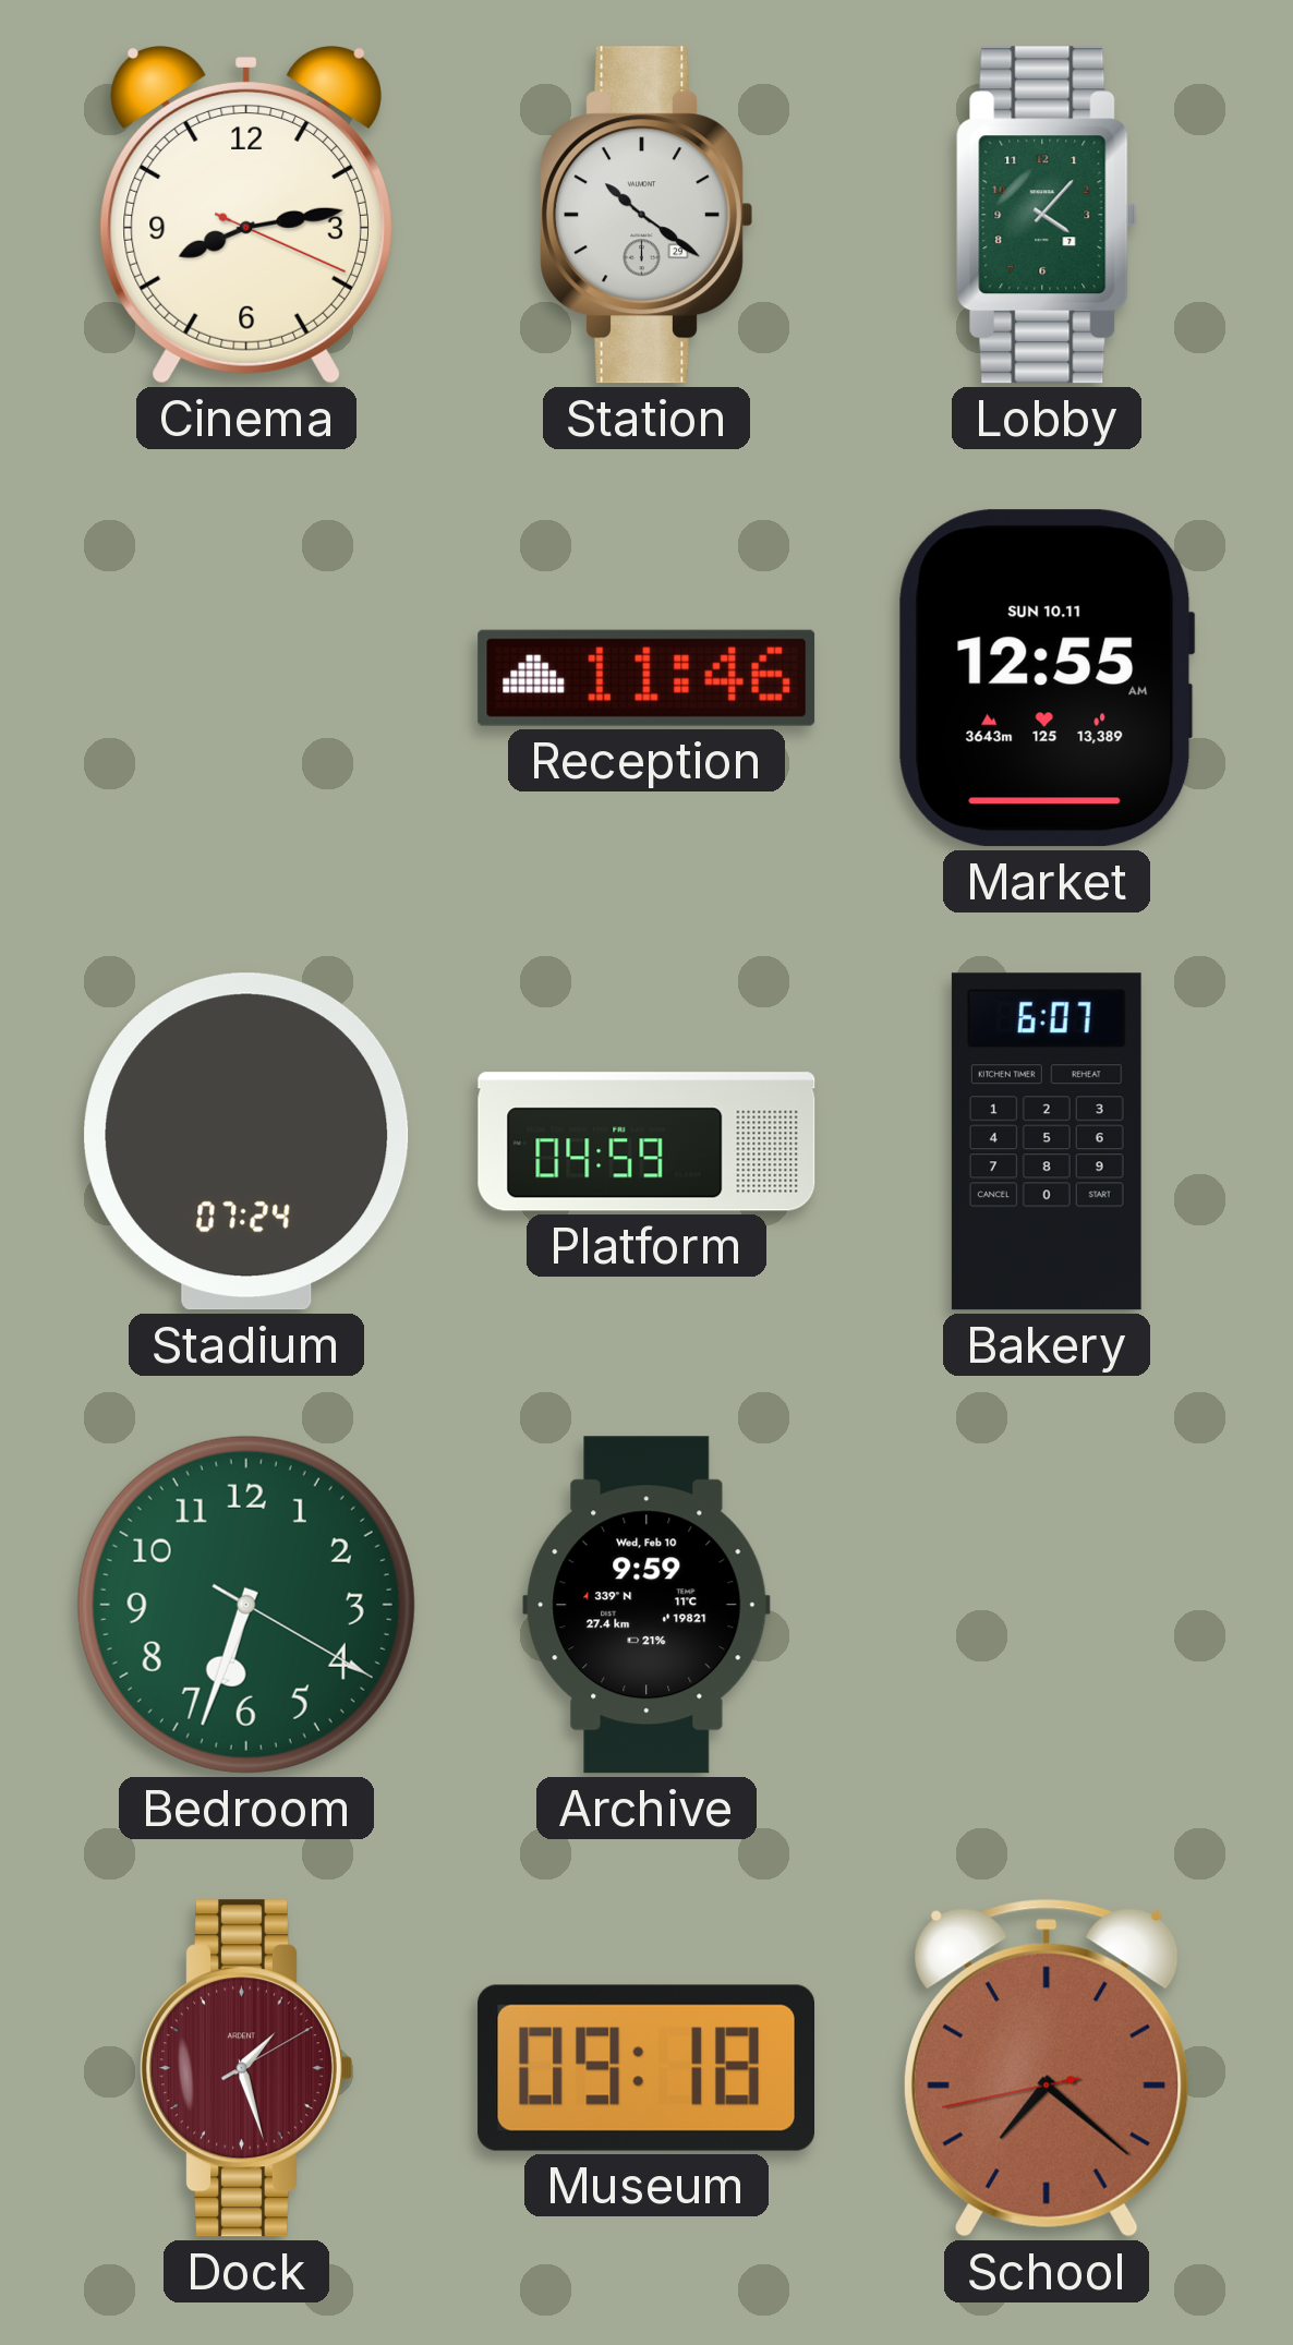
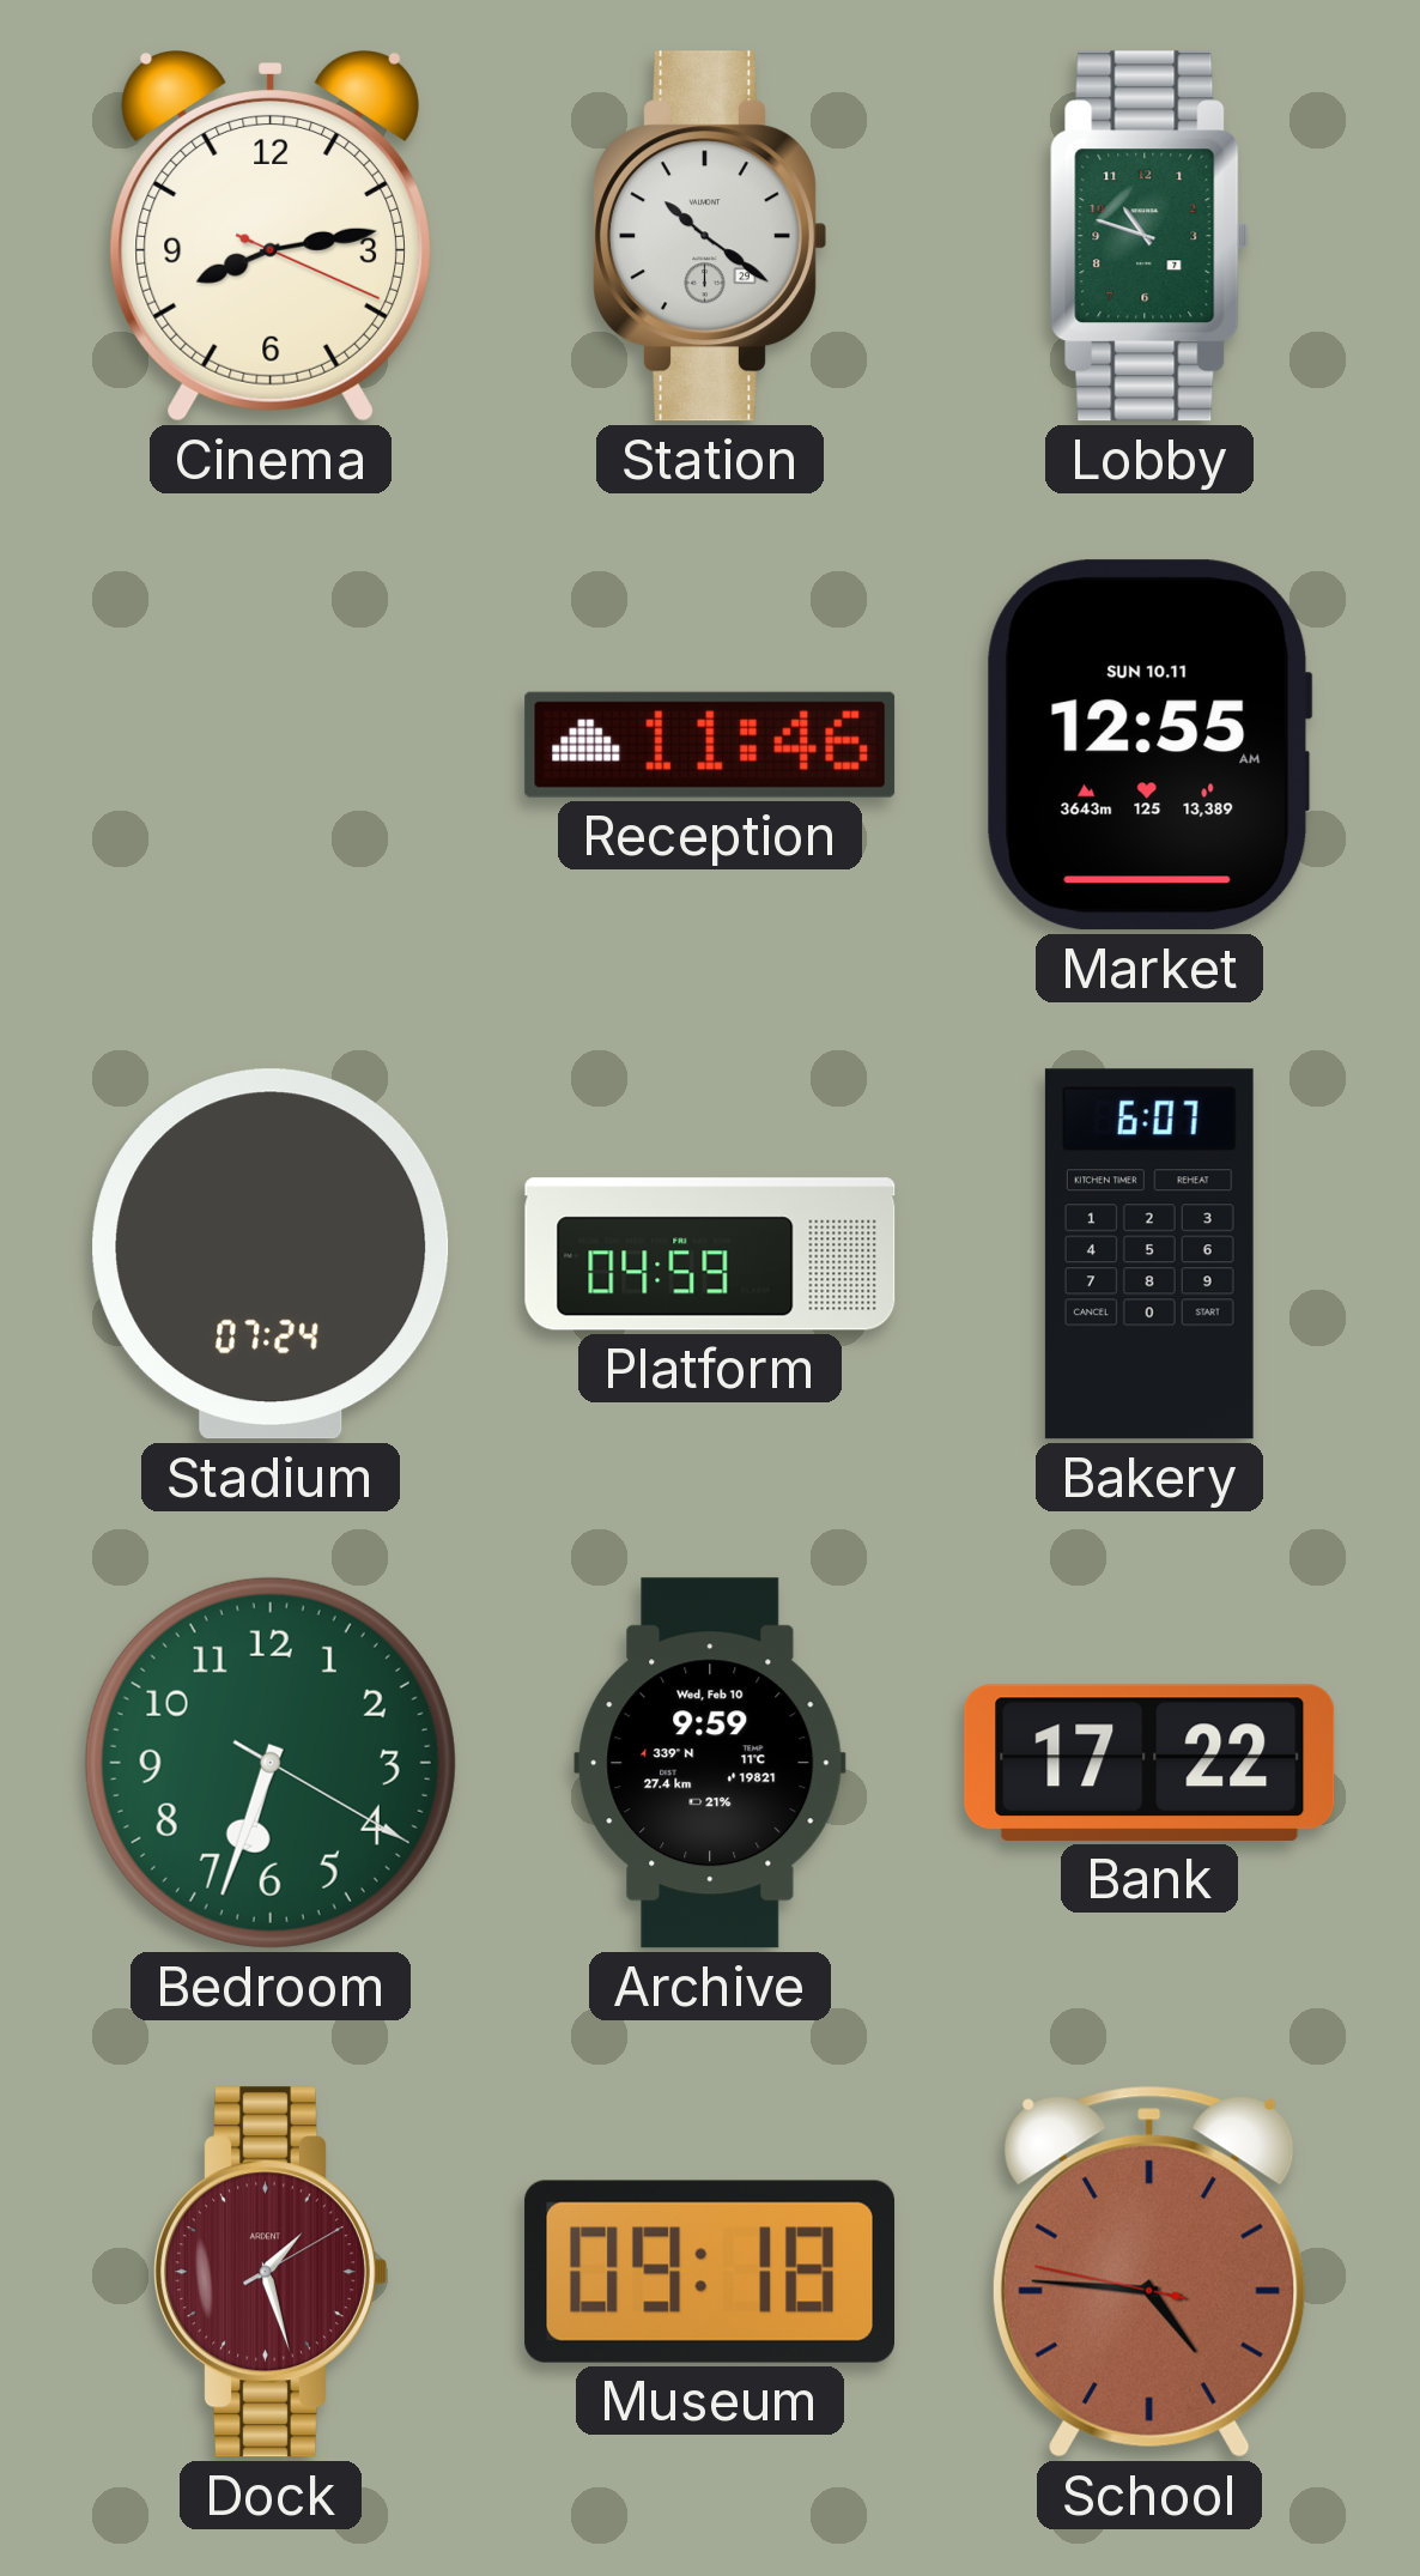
Lobby: 4:07 -> 10:48
Bank: none -> 17:22
School: 7:21 -> 4:45
